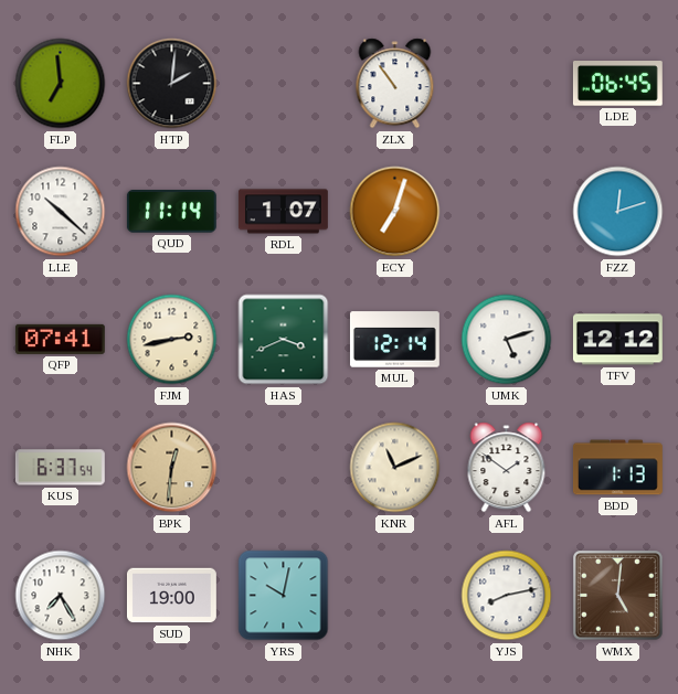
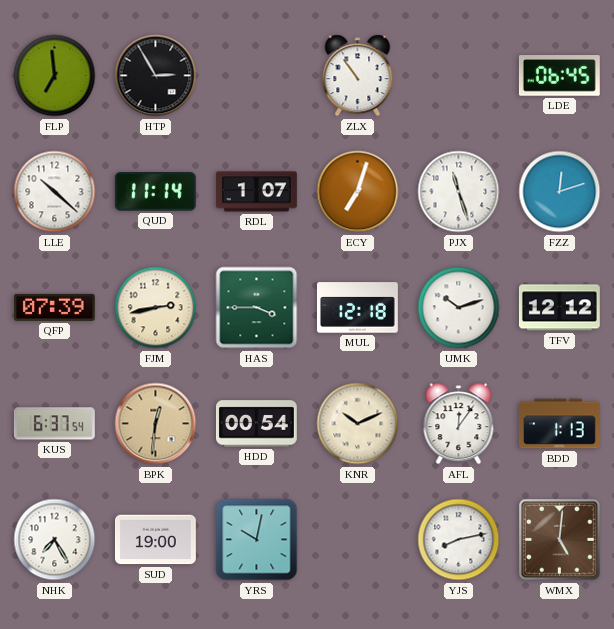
HTP: 2:01 -> 2:55
PJX: none -> 11:27
QFP: 07:41 -> 07:39
HAS: 3:41 -> 3:45
MUL: 12:14 -> 12:18
UMK: 5:12 -> 10:12
HDD: none -> 00:54
KNR: 11:11 -> 10:11
AFL: 1:51 -> 12:06
